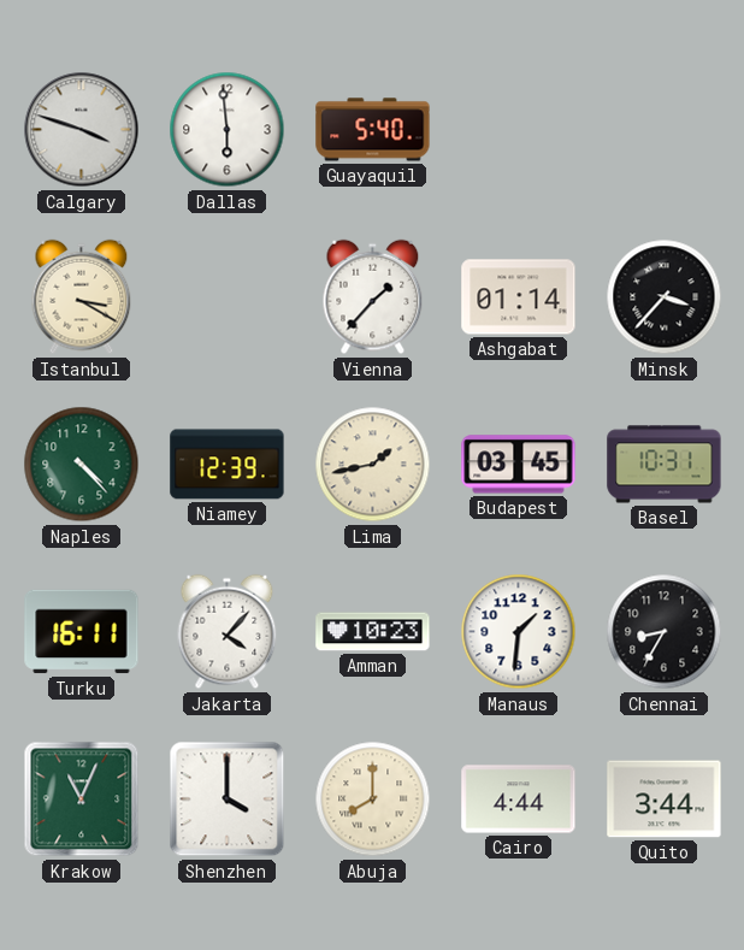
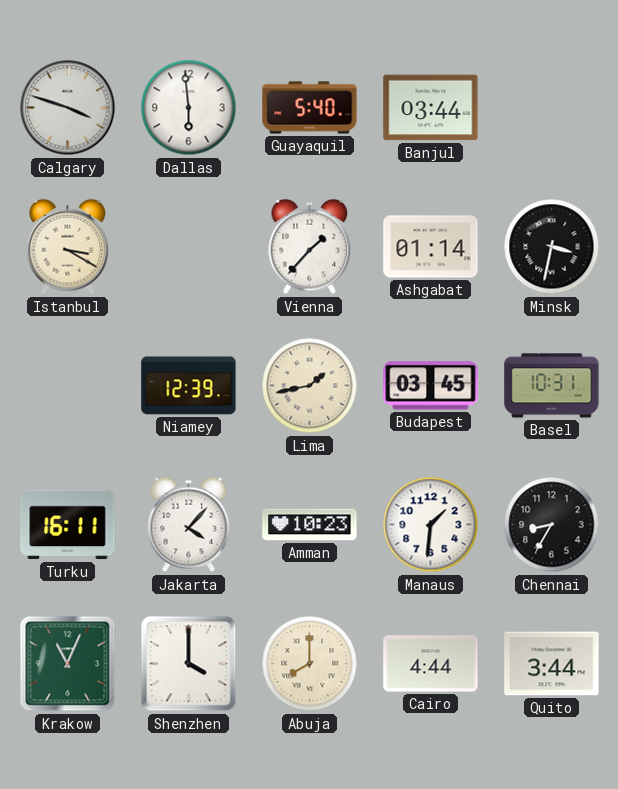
Banjul: none -> 03:44
Minsk: 3:37 -> 3:32
Naples: 4:23 -> none
